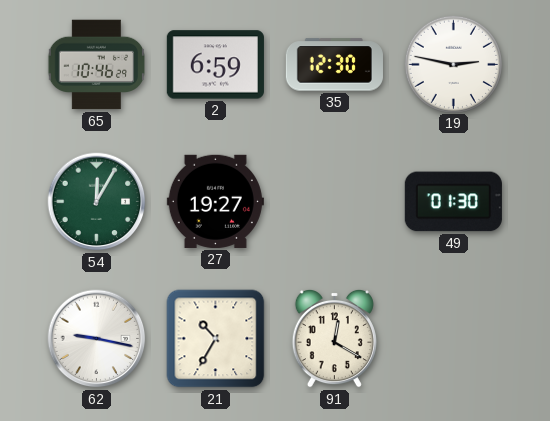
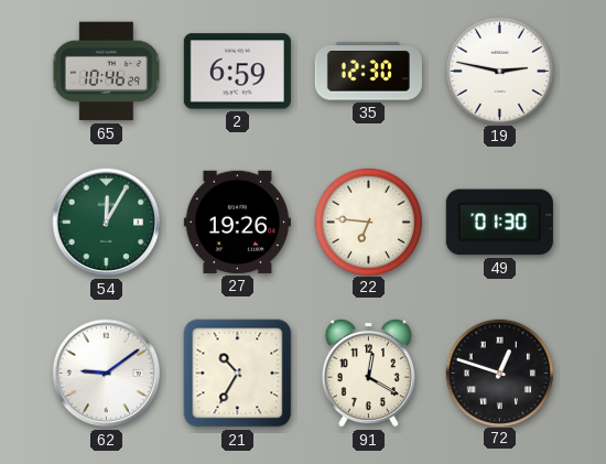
27: 19:27 -> 19:26
22: none -> 6:46
62: 9:17 -> 9:09
72: none -> 12:48
